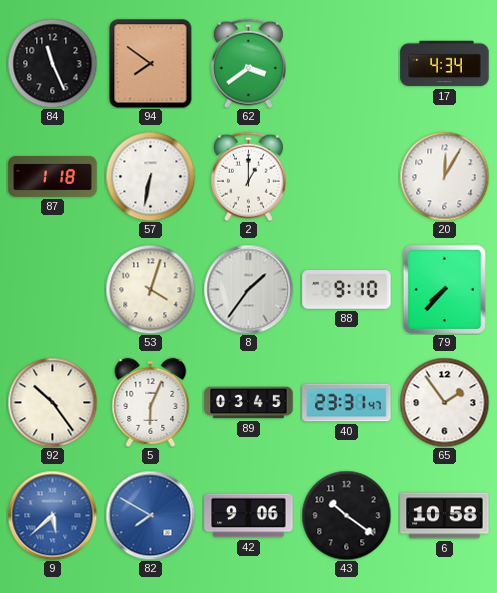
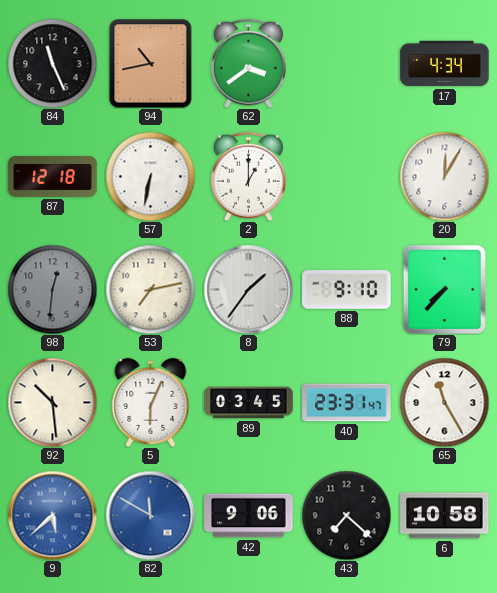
94: 7:51 -> 10:43
87: 1:18 -> 12:18
98: none -> 12:31
53: 4:03 -> 7:13
92: 10:24 -> 10:29
65: 1:54 -> 11:25
82: 7:50 -> 11:50
43: 10:21 -> 7:22
